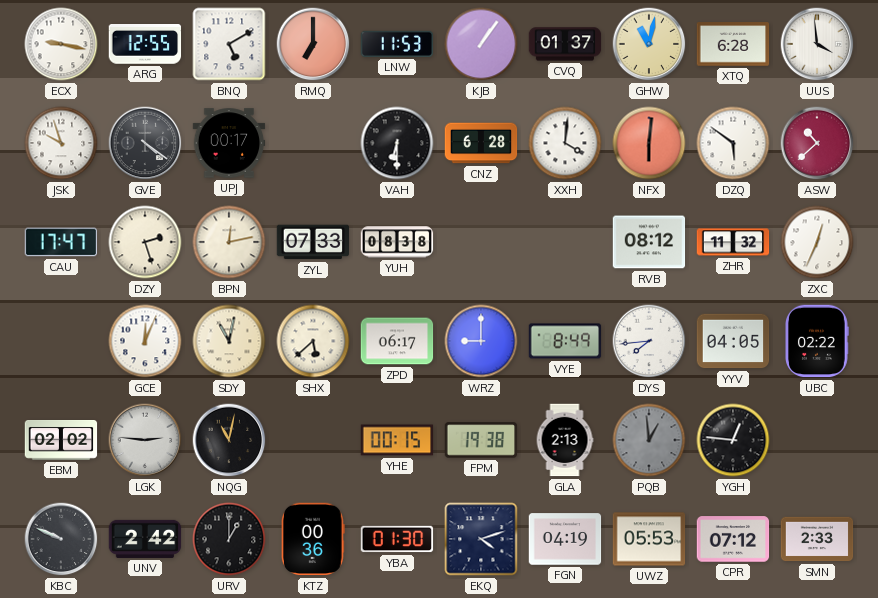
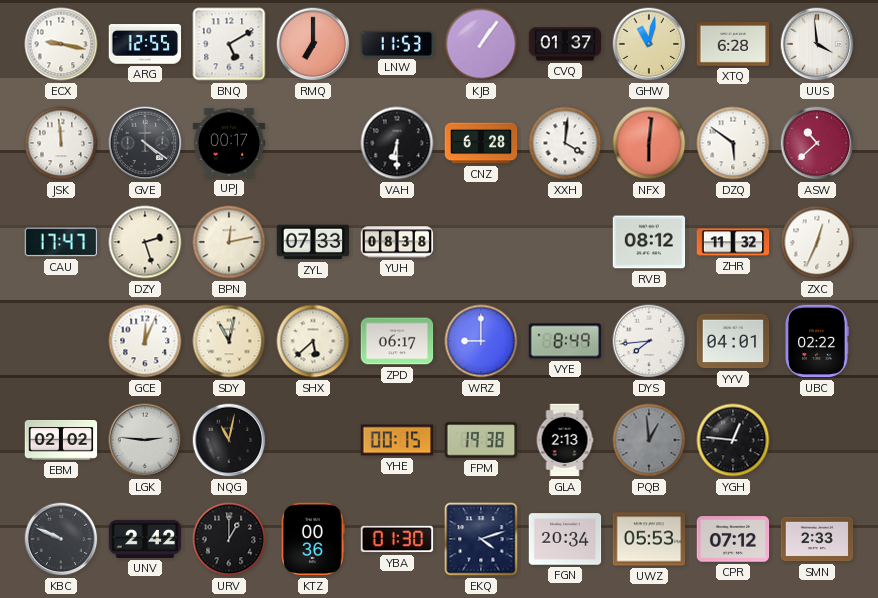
JSK: 9:57 -> 11:59
YYV: 04:05 -> 04:01
FGN: 04:19 -> 20:34
